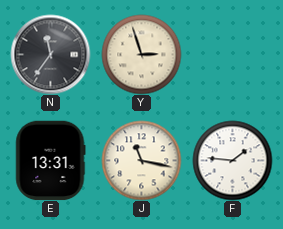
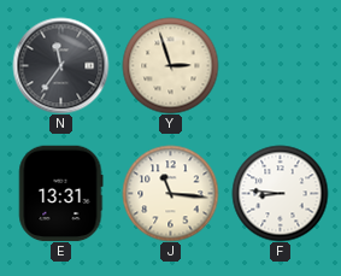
J: 11:17 -> 11:16
F: 1:46 -> 8:46
